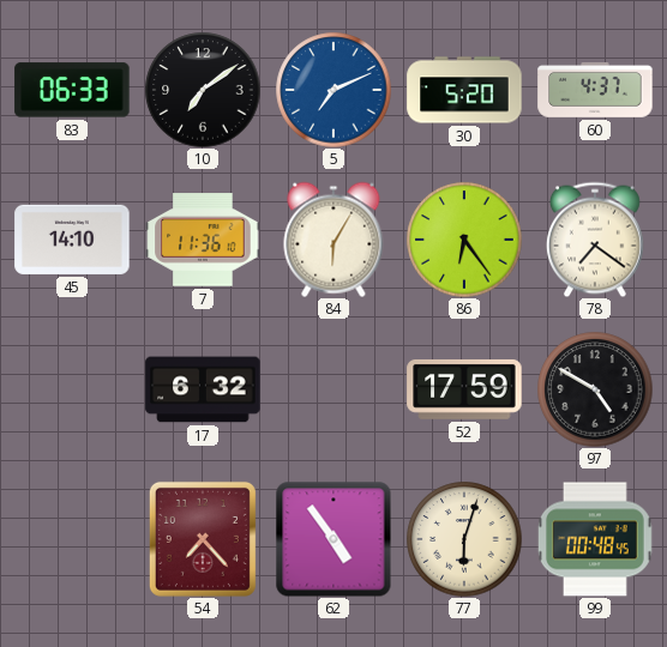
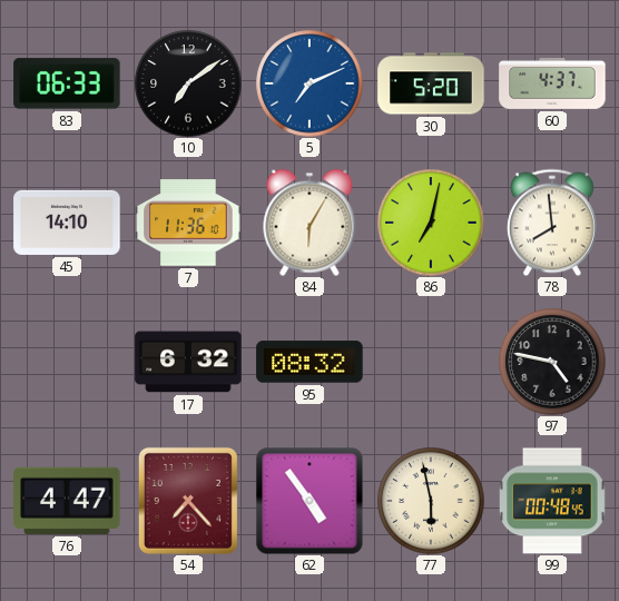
86: 6:24 -> 7:02
78: 7:21 -> 7:59
95: none -> 08:32
52: 17:59 -> none
97: 4:50 -> 4:47
76: none -> 4:47
77: 6:03 -> 5:58
